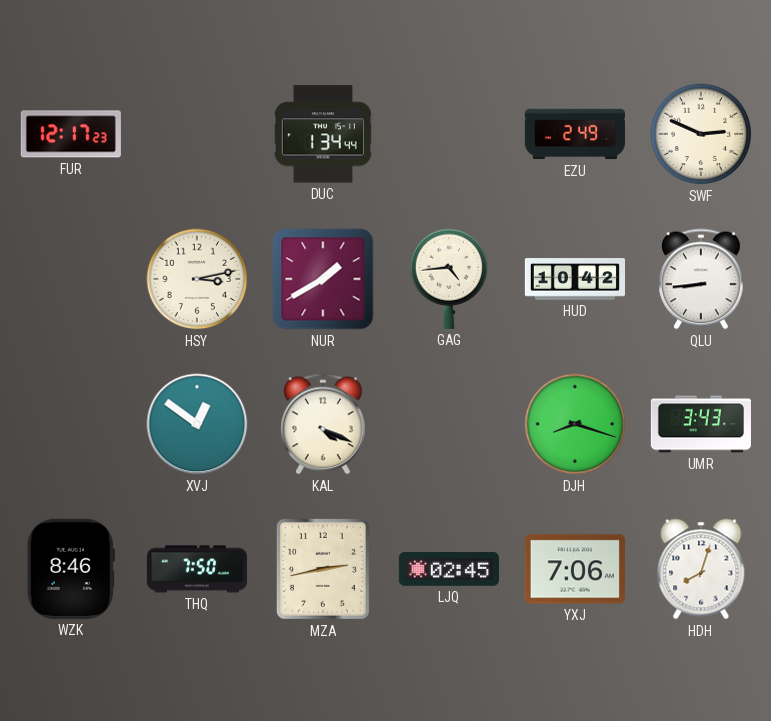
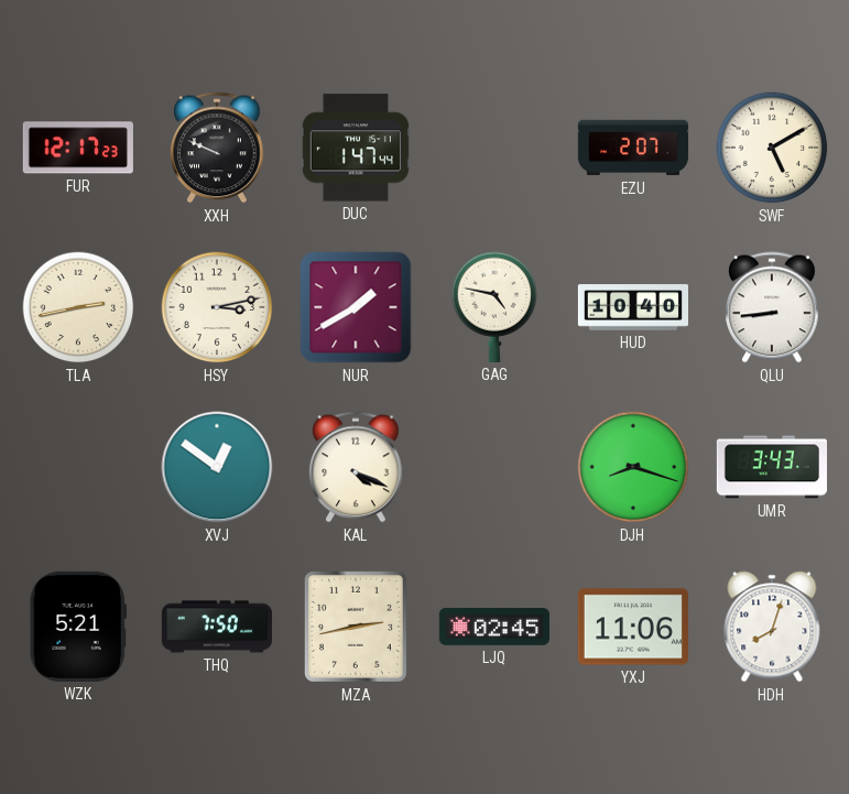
XXH: none -> 9:49
DUC: 1:34 -> 1:47
EZU: 2:49 -> 2:07
SWF: 2:49 -> 5:10
TLA: none -> 2:43
GAG: 4:44 -> 4:47
HUD: 10:42 -> 10:40
WZK: 8:46 -> 5:21
YXJ: 7:06 -> 11:06
